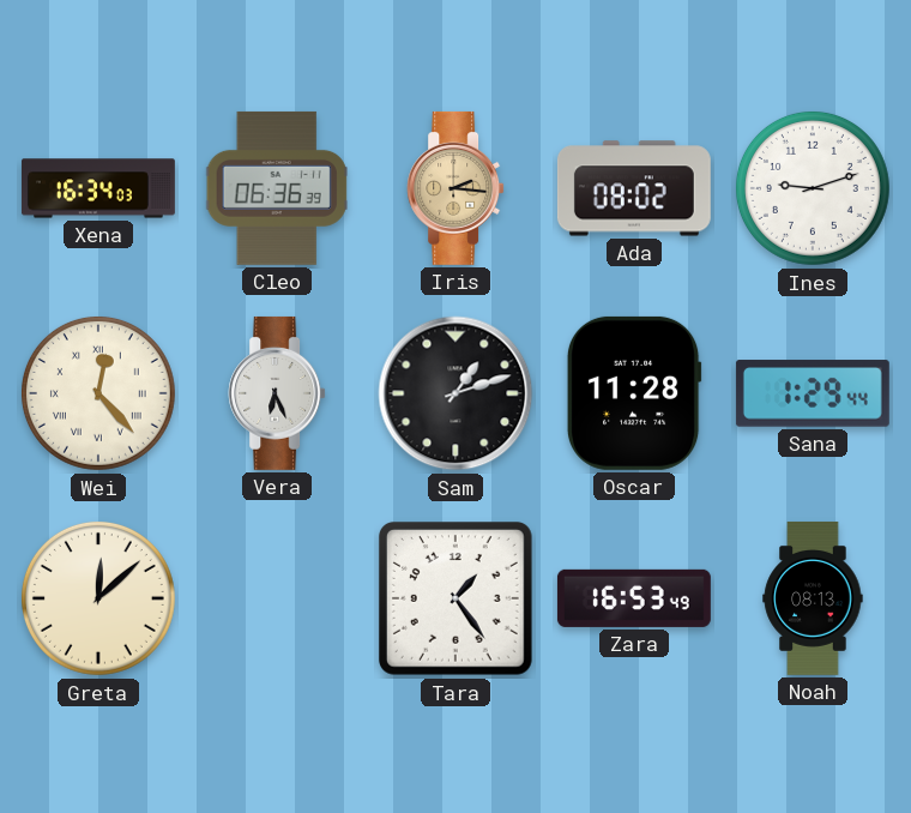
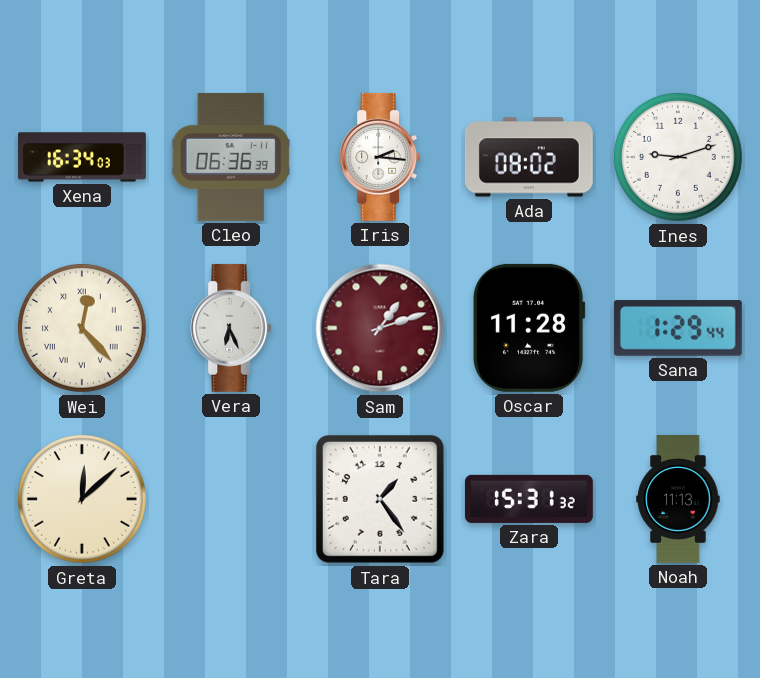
Iris dial: champagne -> white
Sam dial: black -> burgundy
Zara: 16:53 -> 15:31
Noah: 08:13 -> 11:13
